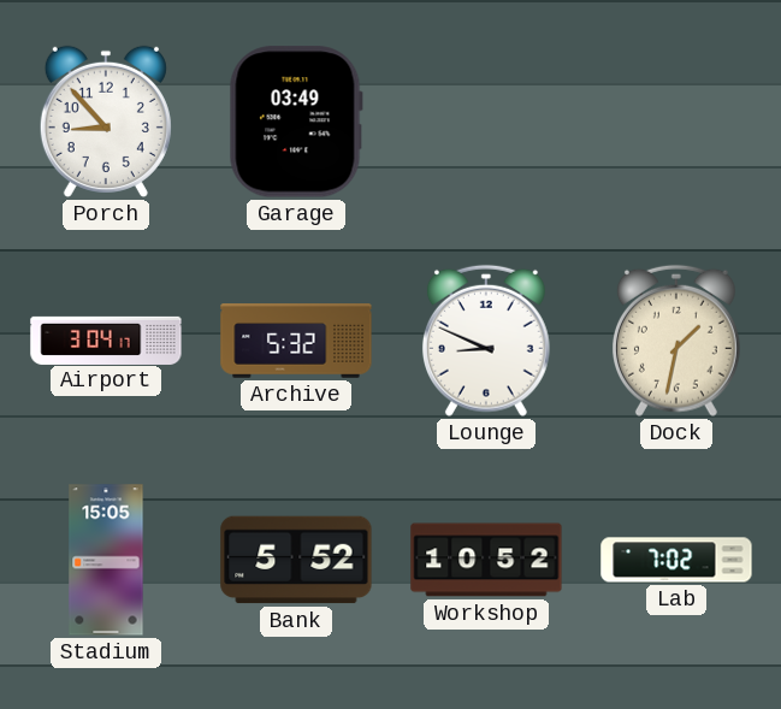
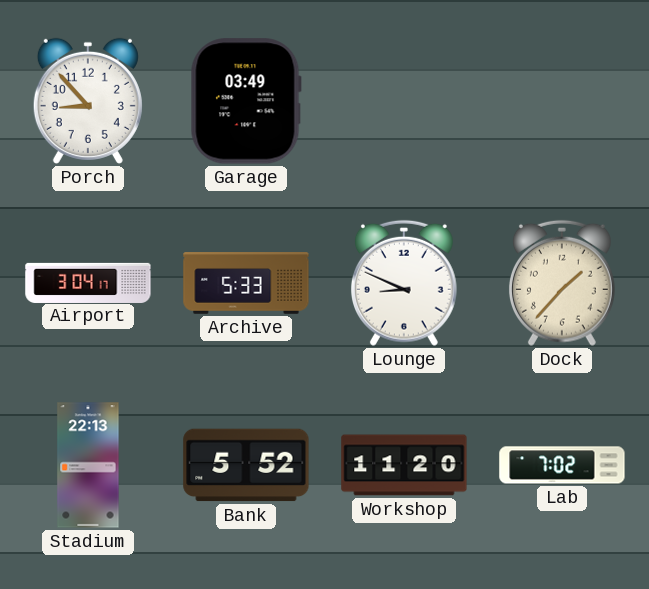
Archive: 5:32 -> 5:33
Dock: 1:32 -> 1:37
Stadium: 15:05 -> 22:13
Workshop: 10:52 -> 11:20
